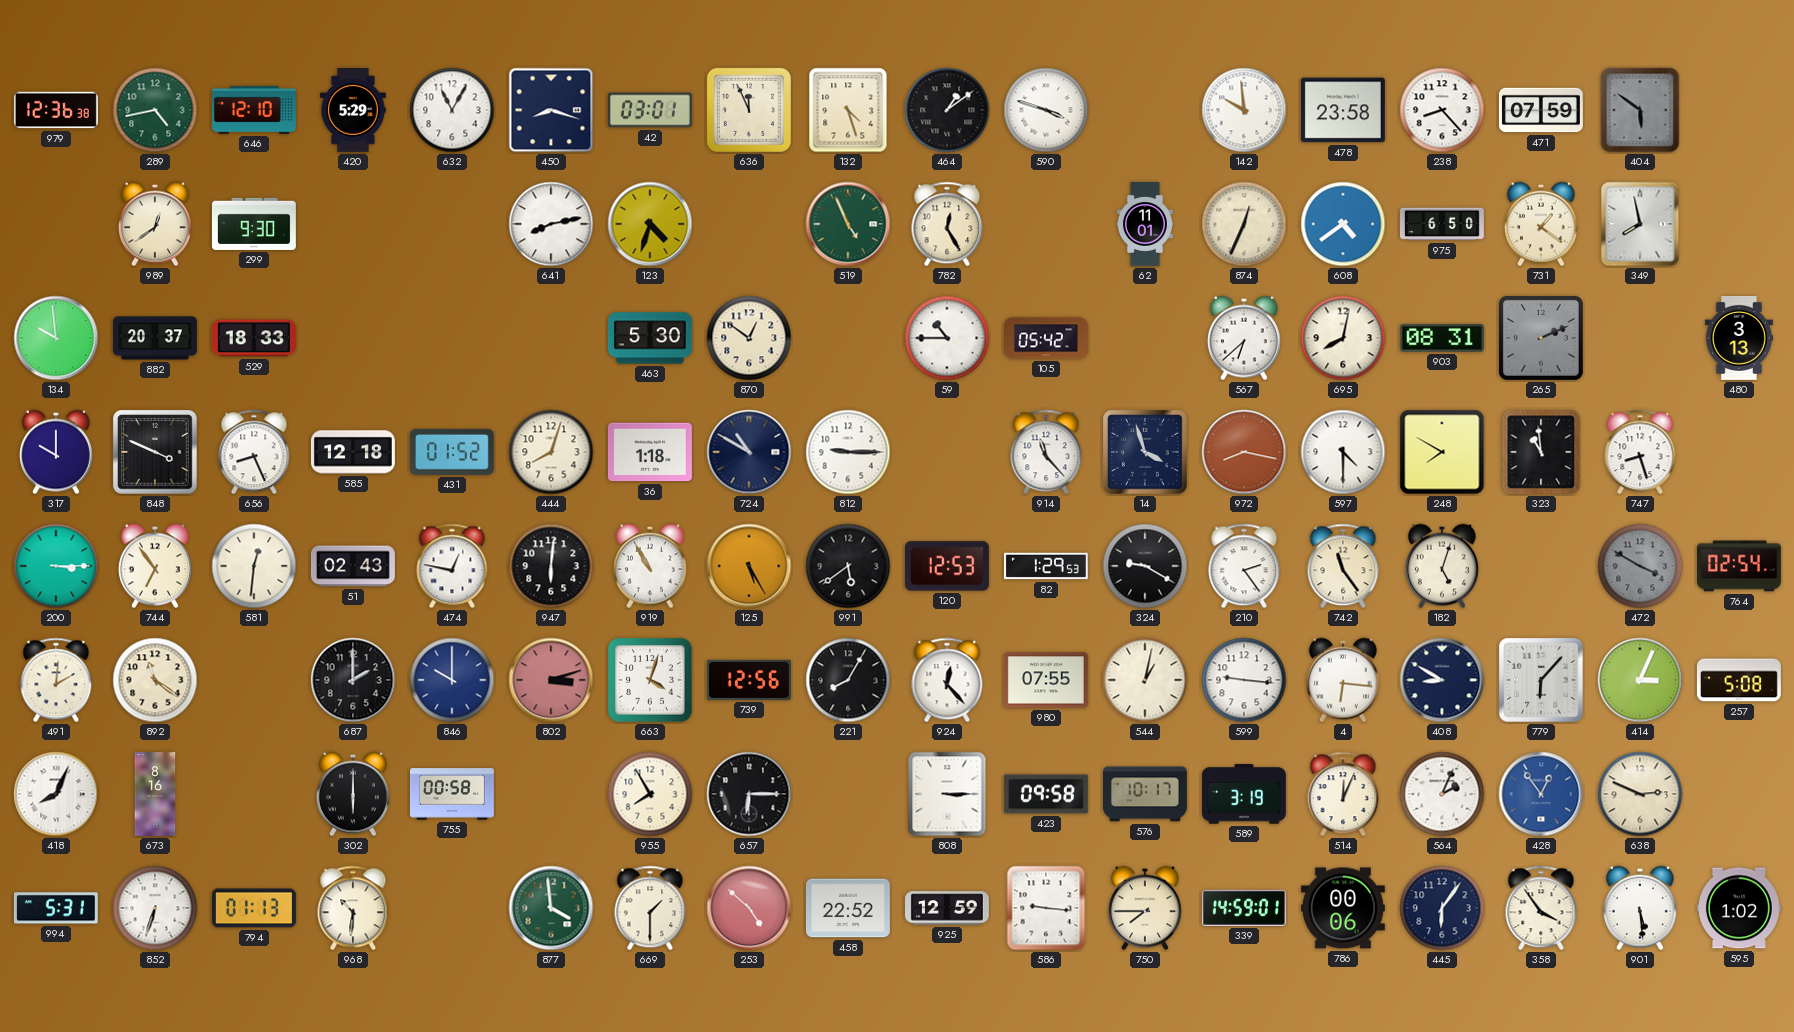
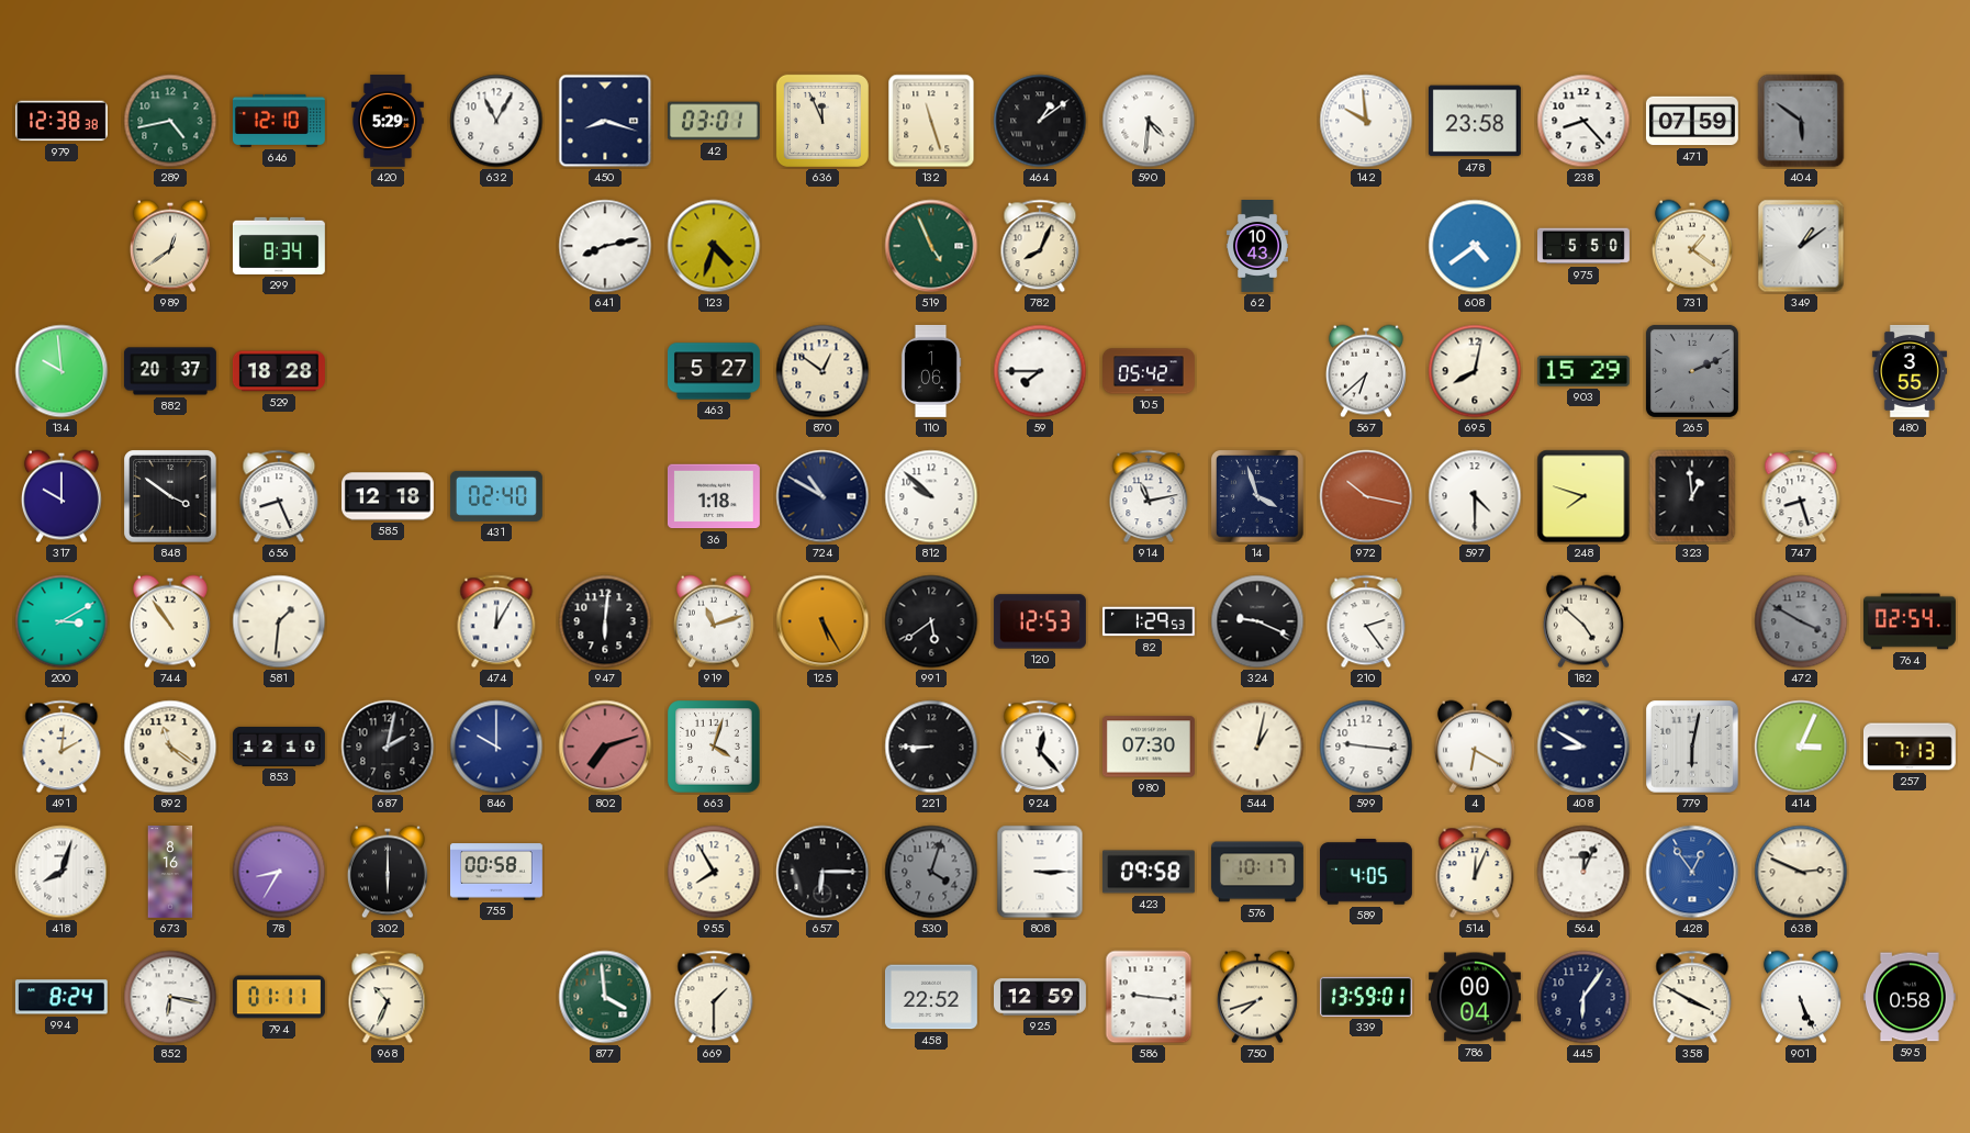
979: 12:36 -> 12:38
132: 4:27 -> 11:27
590: 3:48 -> 4:31
299: 9:30 -> 8:34
782: 12:25 -> 8:04
62: 11:01 -> 10:43
874: 12:34 -> none
975: 6:50 -> 5:50
349: 7:58 -> 1:09
529: 18:33 -> 18:28
463: 5:30 -> 5:27
110: none -> 1:06
59: 10:45 -> 7:45
903: 08:31 -> 15:29
480: 3:13 -> 3:55
848: 3:49 -> 3:51
431: 01:52 -> 02:40
444: 8:03 -> none
812: 9:15 -> 9:52
914: 11:23 -> 11:13
972: 8:17 -> 10:17
248: 7:50 -> 7:48
323: 10:59 -> 12:59
200: 3:15 -> 3:10
744: 6:54 -> 10:54
581: 12:31 -> 1:31
51: 02:43 -> none
474: 12:47 -> 12:05
919: 10:55 -> 11:12
324: 9:20 -> 9:19
742: 11:24 -> none
182: 5:03 -> 4:52
853: none -> 12:10
687: 2:00 -> 2:02
802: 3:12 -> 7:12
739: 12:56 -> none
221: 8:05 -> 8:45
980: 07:55 -> 07:30
4: 6:16 -> 6:20
779: 6:07 -> 6:02
257: 5:08 -> 7:13
418: 8:04 -> 8:03
78: none -> 8:35
530: none -> 4:03
589: 3:19 -> 4:05
564: 2:04 -> 12:04
994: 5:31 -> 8:24
852: 6:33 -> 6:17
794: 01:13 -> 01:11
968: 10:31 -> 10:34
253: 4:52 -> none
750: 7:45 -> 7:42
339: 14:59 -> 13:59
786: 00:06 -> 00:04
358: 3:54 -> 3:50
901: 5:29 -> 5:26
595: 1:02 -> 0:58
